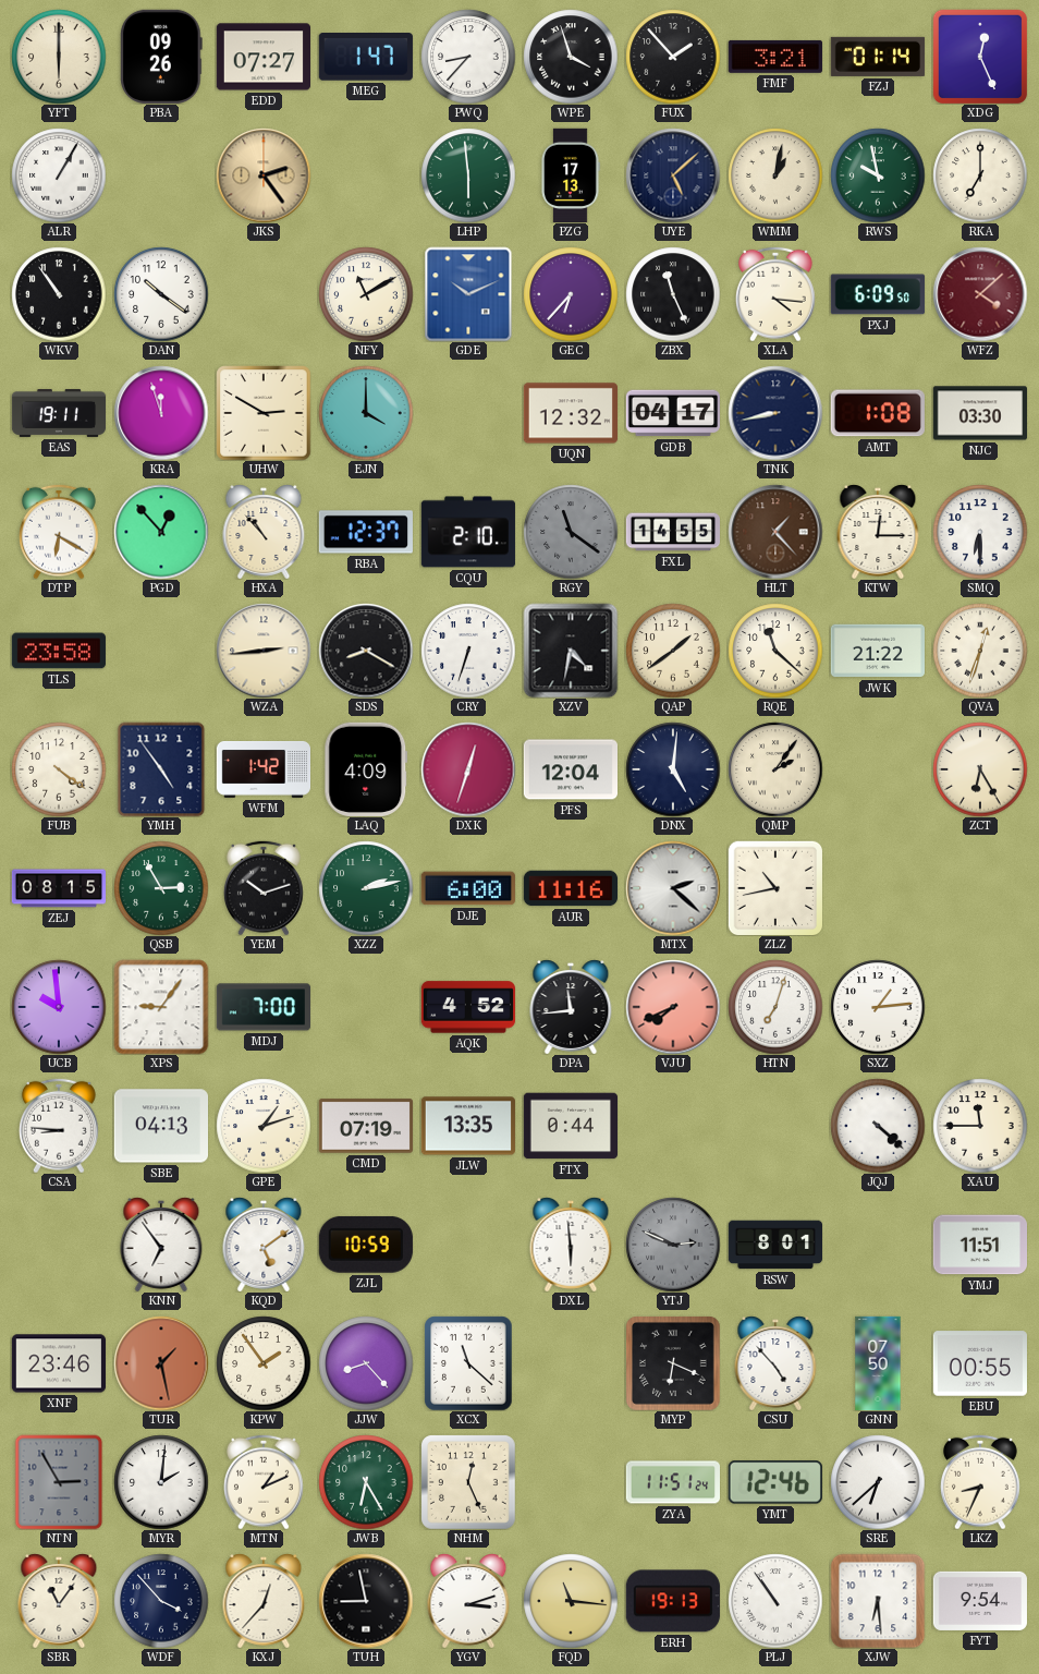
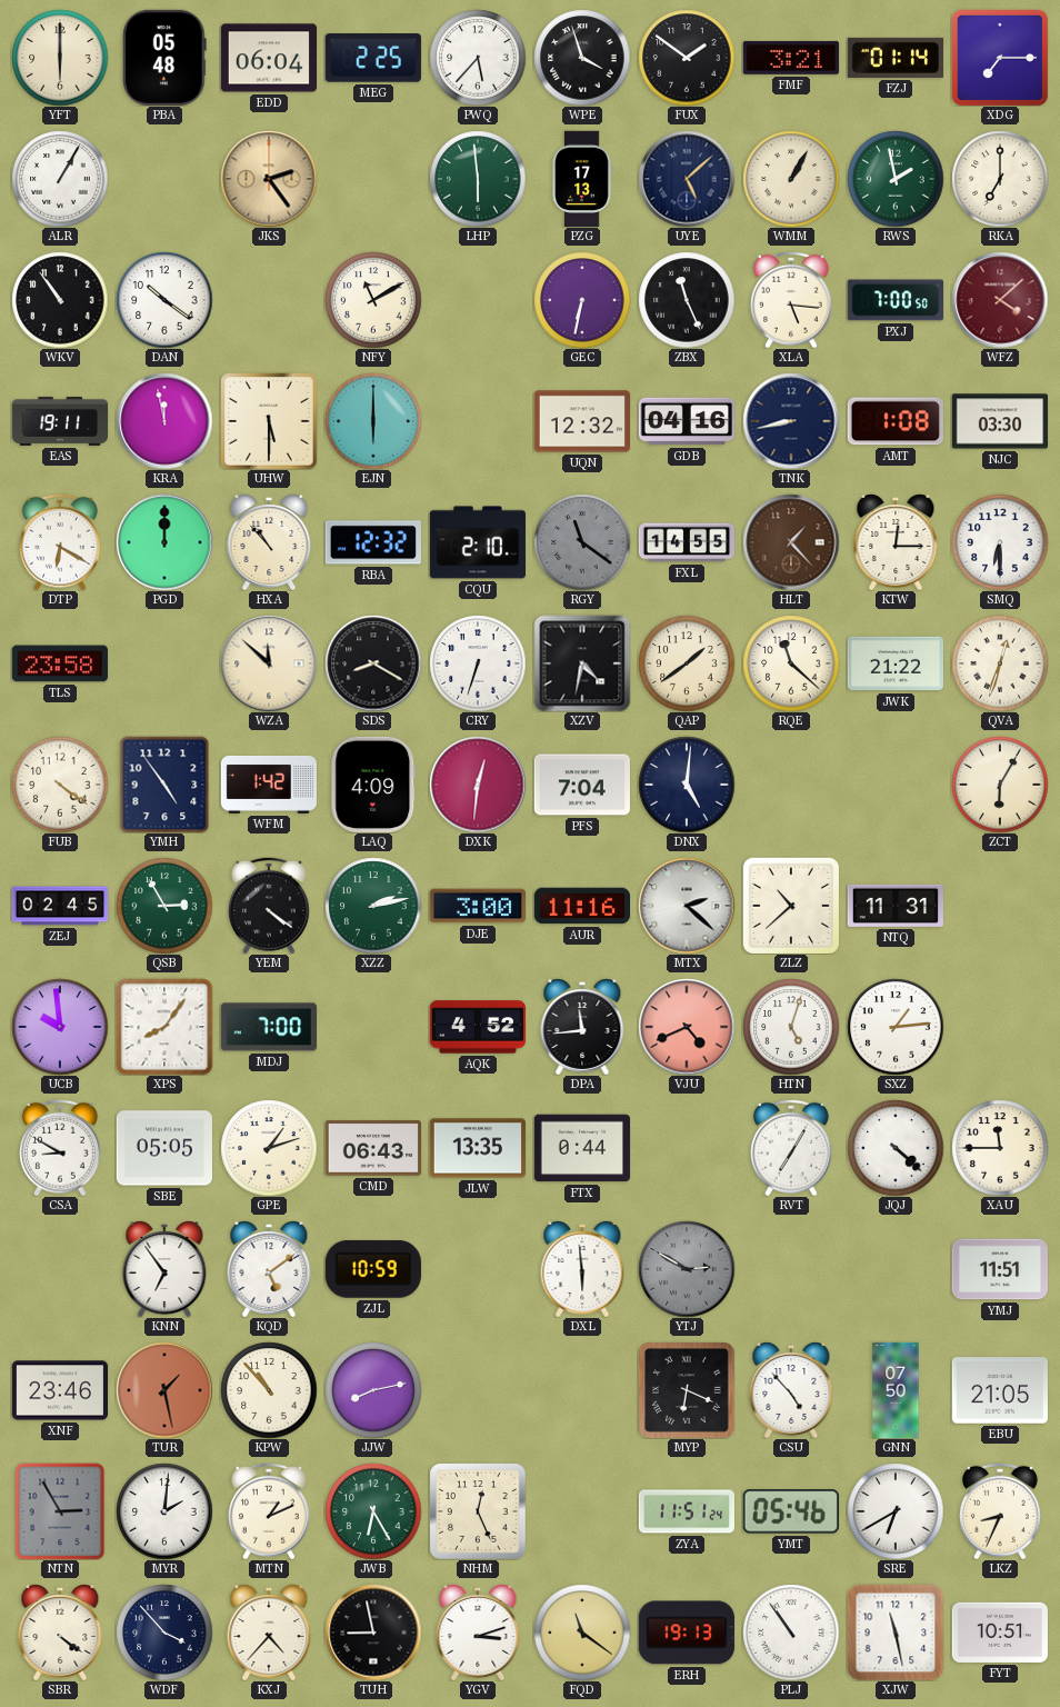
PBA: 09:26 -> 05:48
EDD: 07:27 -> 06:04
MEG: 1:47 -> 2:25
PWQ: 8:37 -> 5:37
FUX: 1:53 -> 1:51
XDG: 12:26 -> 7:15
WMM: 1:02 -> 1:05
RWS: 9:58 -> 1:58
GDE: 10:11 -> none
GEC: 6:37 -> 6:32
XLA: 4:16 -> 5:16
PXJ: 6:09 -> 7:00
KRA: 11:57 -> 11:58
UHW: 2:50 -> 5:30
EJN: 4:00 -> 6:00
GDB: 04:17 -> 04:16
PGD: 12:53 -> 12:00
RBA: 12:37 -> 12:32
WZA: 2:44 -> 11:52
DXK: 12:33 -> 12:31
PFS: 12:04 -> 7:04
QMP: 2:06 -> none
ZCT: 6:25 -> 6:05
ZEJ: 08:15 -> 02:45
YEM: 10:12 -> 4:21
DJE: 6:00 -> 3:00
ZLZ: 10:43 -> 10:38
NTQ: none -> 11:31
XPS: 9:06 -> 8:06
VJU: 7:41 -> 4:41
HTN: 7:03 -> 5:03
CSA: 8:46 -> 8:50
SBE: 04:13 -> 05:05
CMD: 07:19 -> 06:43
RVT: none -> 7:05
YTJ: 2:49 -> 2:50
RSW: 8:01 -> none
KPW: 1:54 -> 10:53
JJW: 8:23 -> 8:13
XCX: 11:22 -> none
EBU: 00:55 -> 21:05
YMT: 12:46 -> 05:46
SRE: 6:38 -> 6:40
SBR: 11:06 -> 4:21
KXJ: 12:37 -> 4:37
FQD: 11:16 -> 11:21
XJW: 6:29 -> 11:28
FYT: 9:54 -> 10:51
